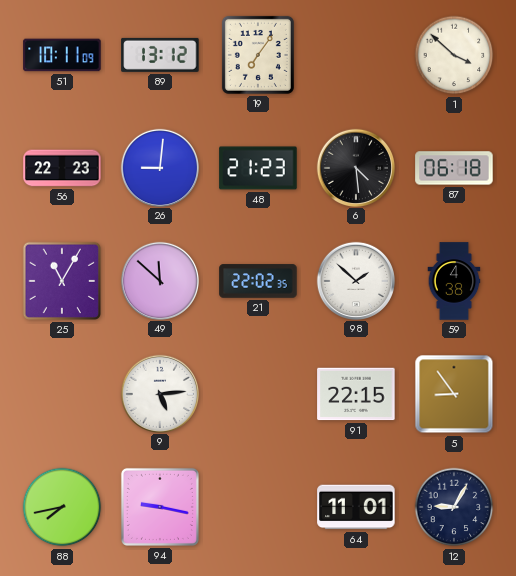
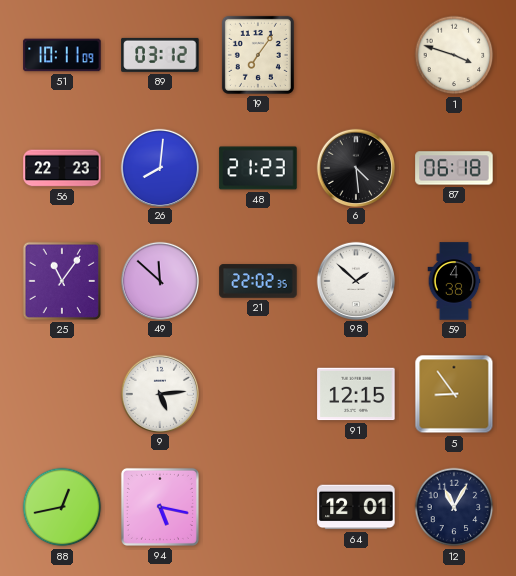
89: 13:12 -> 03:12
1: 3:52 -> 3:48
26: 9:01 -> 8:01
25: 11:05 -> 11:06
91: 22:15 -> 12:15
88: 7:43 -> 12:43
94: 9:17 -> 5:17
64: 11:01 -> 12:01
12: 9:05 -> 11:05
